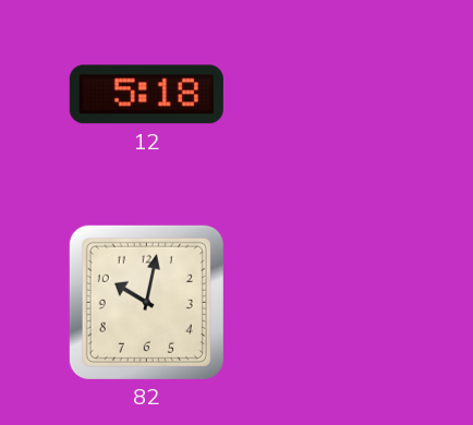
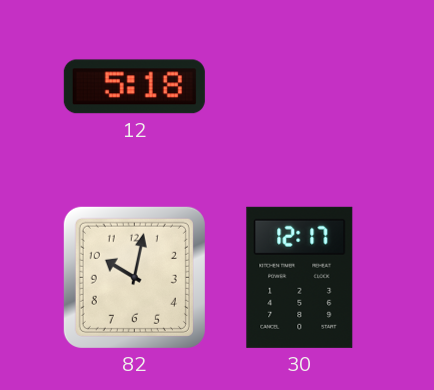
30: none -> 12:17
